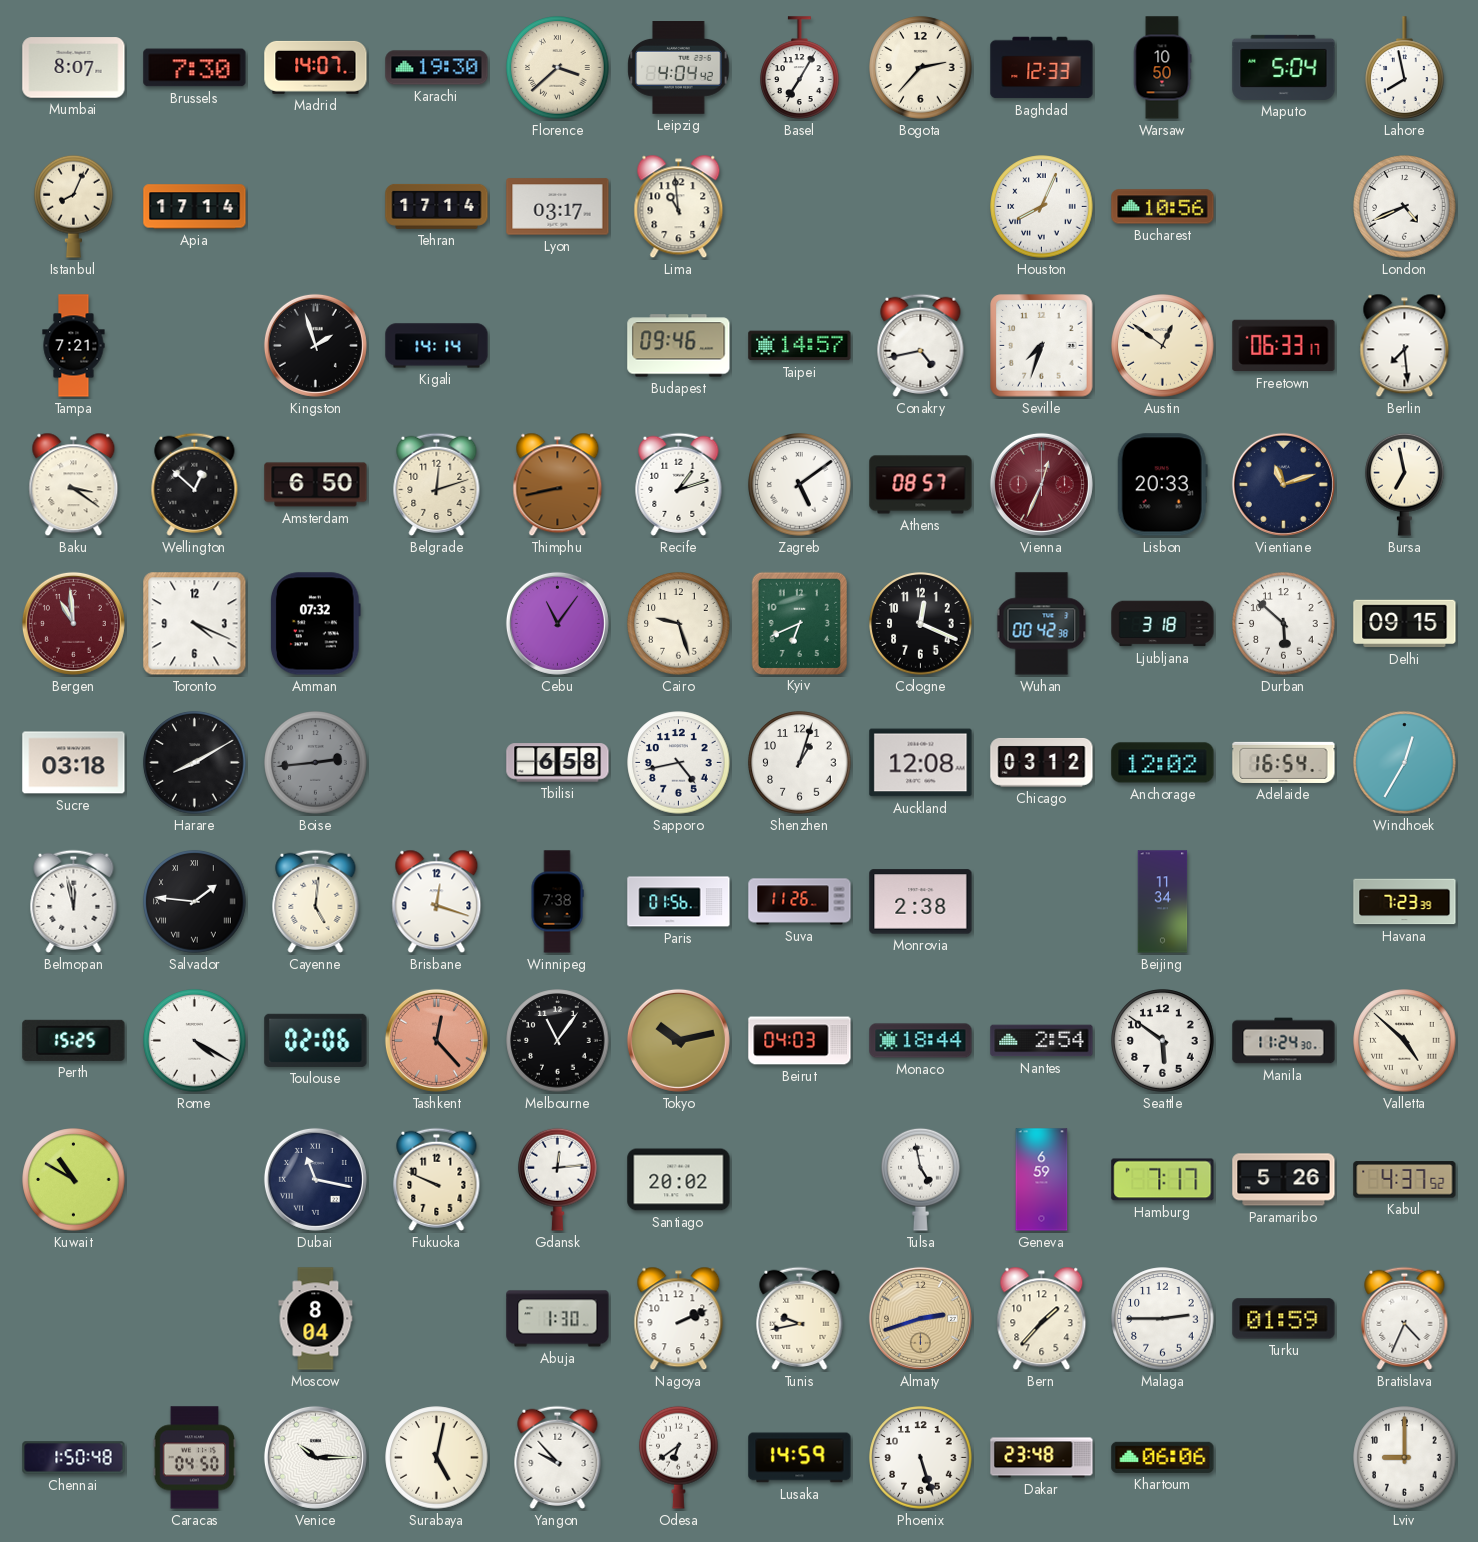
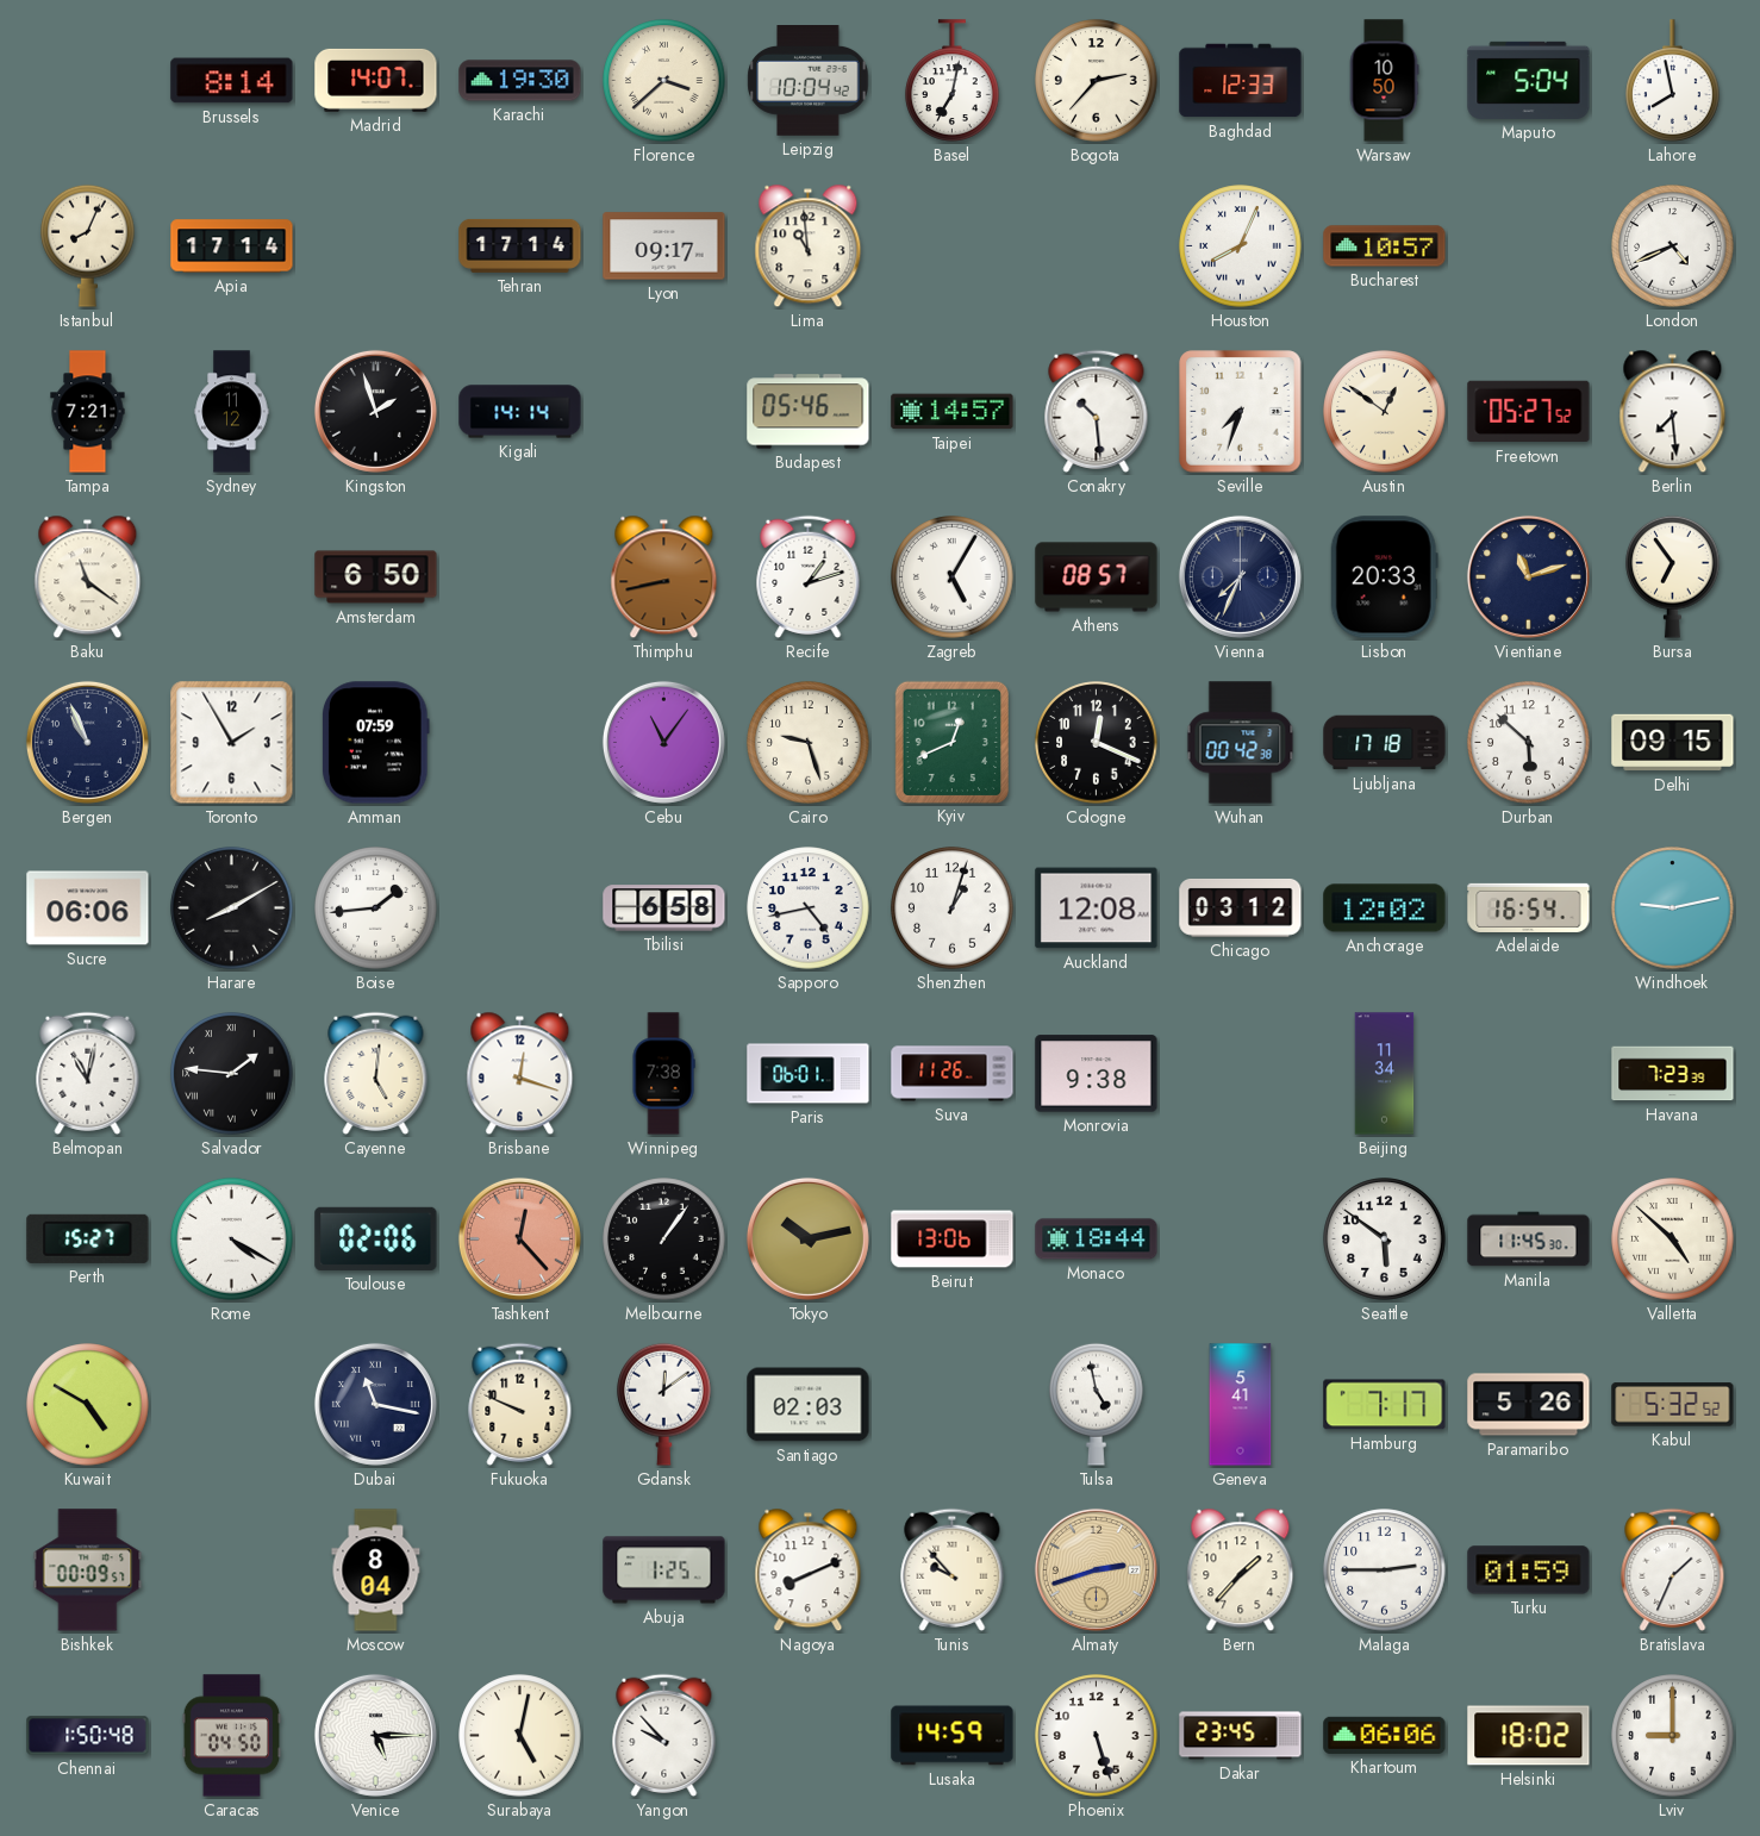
Mumbai: 8:07 -> none
Brussels: 7:30 -> 8:14
Leipzig: 4:04 -> 10:04
Basel: 7:05 -> 7:02
Lyon: 03:17 -> 09:17
Bucharest: 10:56 -> 10:57
Sydney: none -> 11:12
Budapest: 09:46 -> 05:46
Conakry: 4:43 -> 10:29
Freetown: 06:33 -> 05:27
Baku: 3:21 -> 11:21
Wellington: 12:52 -> none
Belgrade: 12:12 -> none
Zagreb: 5:09 -> 5:05
Vienna: 12:34 -> 7:34
Vienna dial: burgundy -> navy
Bursa: 6:58 -> 6:54
Bergen: 10:59 -> 10:56
Bergen dial: burgundy -> navy
Toronto: 4:19 -> 1:55
Amman: 07:32 -> 07:59
Kyiv: 6:41 -> 12:41
Ljubljana: 3:18 -> 17:18
Sucre: 03:18 -> 06:06
Boise: 2:44 -> 1:44
Boise dial: grey -> white
Windhoek: 12:35 -> 9:13
Belmopan: 11:58 -> 11:02
Paris: 01:56 -> 06:01
Monrovia: 2:38 -> 9:38
Perth: 15:25 -> 15:27
Melbourne: 11:06 -> 1:06
Beirut: 04:03 -> 13:06
Nantes: 2:54 -> none
Manila: 11:24 -> 11:45
Kuwait: 10:50 -> 4:50
Gdansk: 12:14 -> 12:09
Santiago: 20:02 -> 02:03
Geneva: 6:59 -> 5:41
Kabul: 4:37 -> 5:32
Bishkek: none -> 00:09
Abuja: 1:30 -> 1:25
Nagoya: 2:11 -> 8:11
Tunis: 9:43 -> 9:53
Bratislava: 4:34 -> 1:34
Venice: 10:15 -> 5:15
Odesa: 6:39 -> none
Dakar: 23:48 -> 23:45
Helsinki: none -> 18:02
